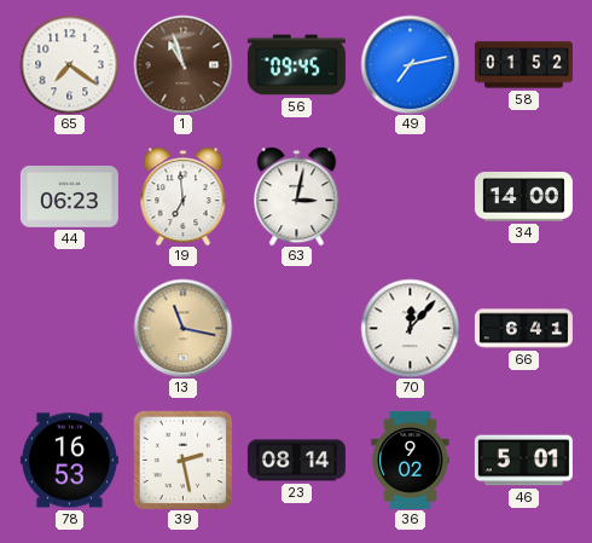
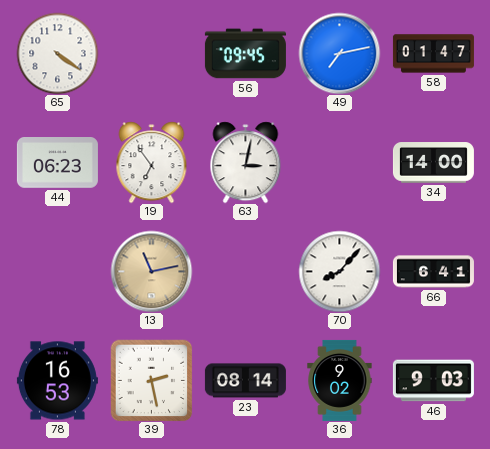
65: 7:21 -> 4:21
1: 10:57 -> none
58: 01:52 -> 01:47
19: 6:59 -> 6:54
13: 11:17 -> 11:13
70: 12:07 -> 8:07
46: 5:01 -> 9:03
